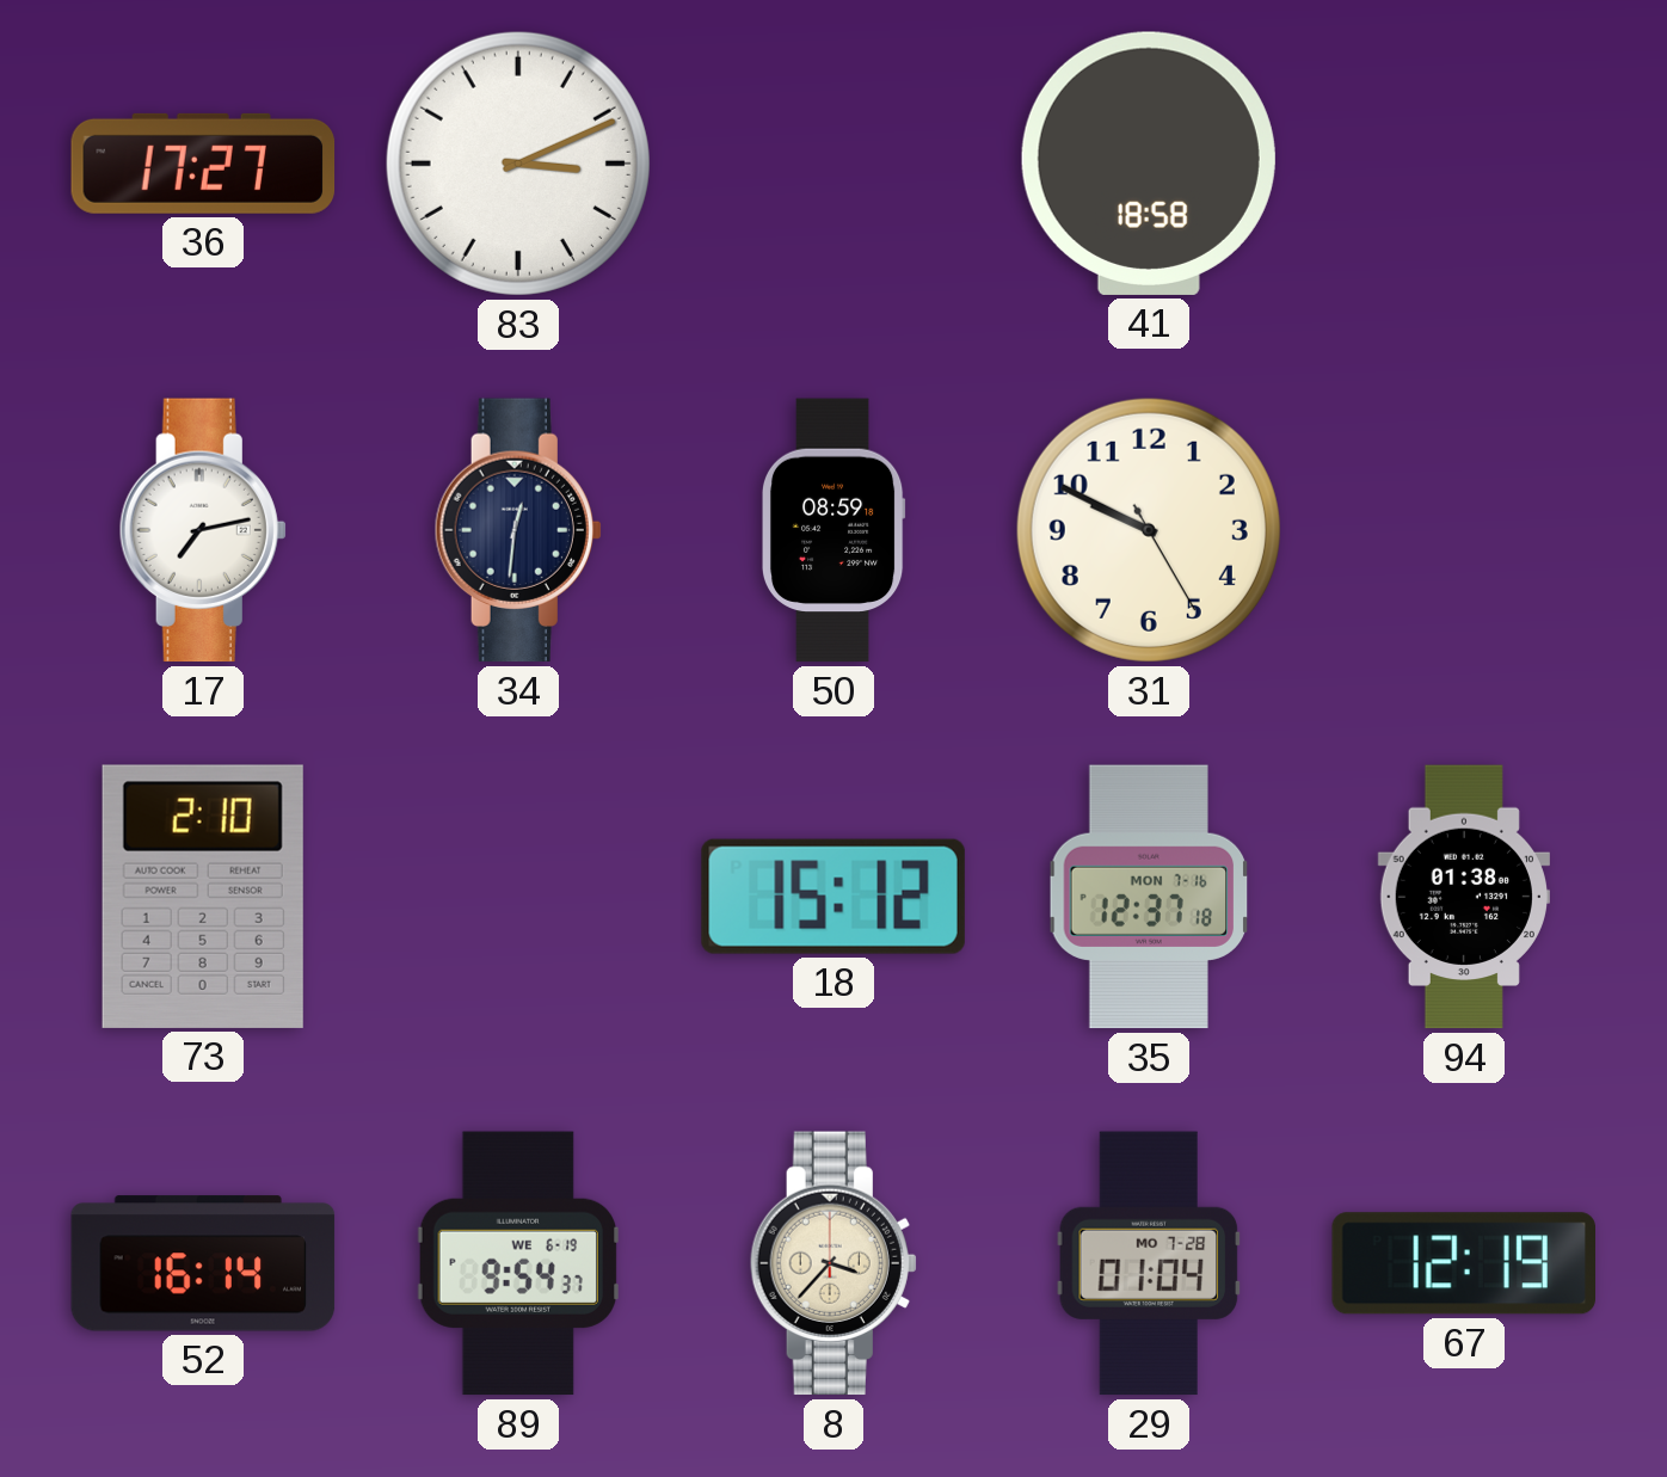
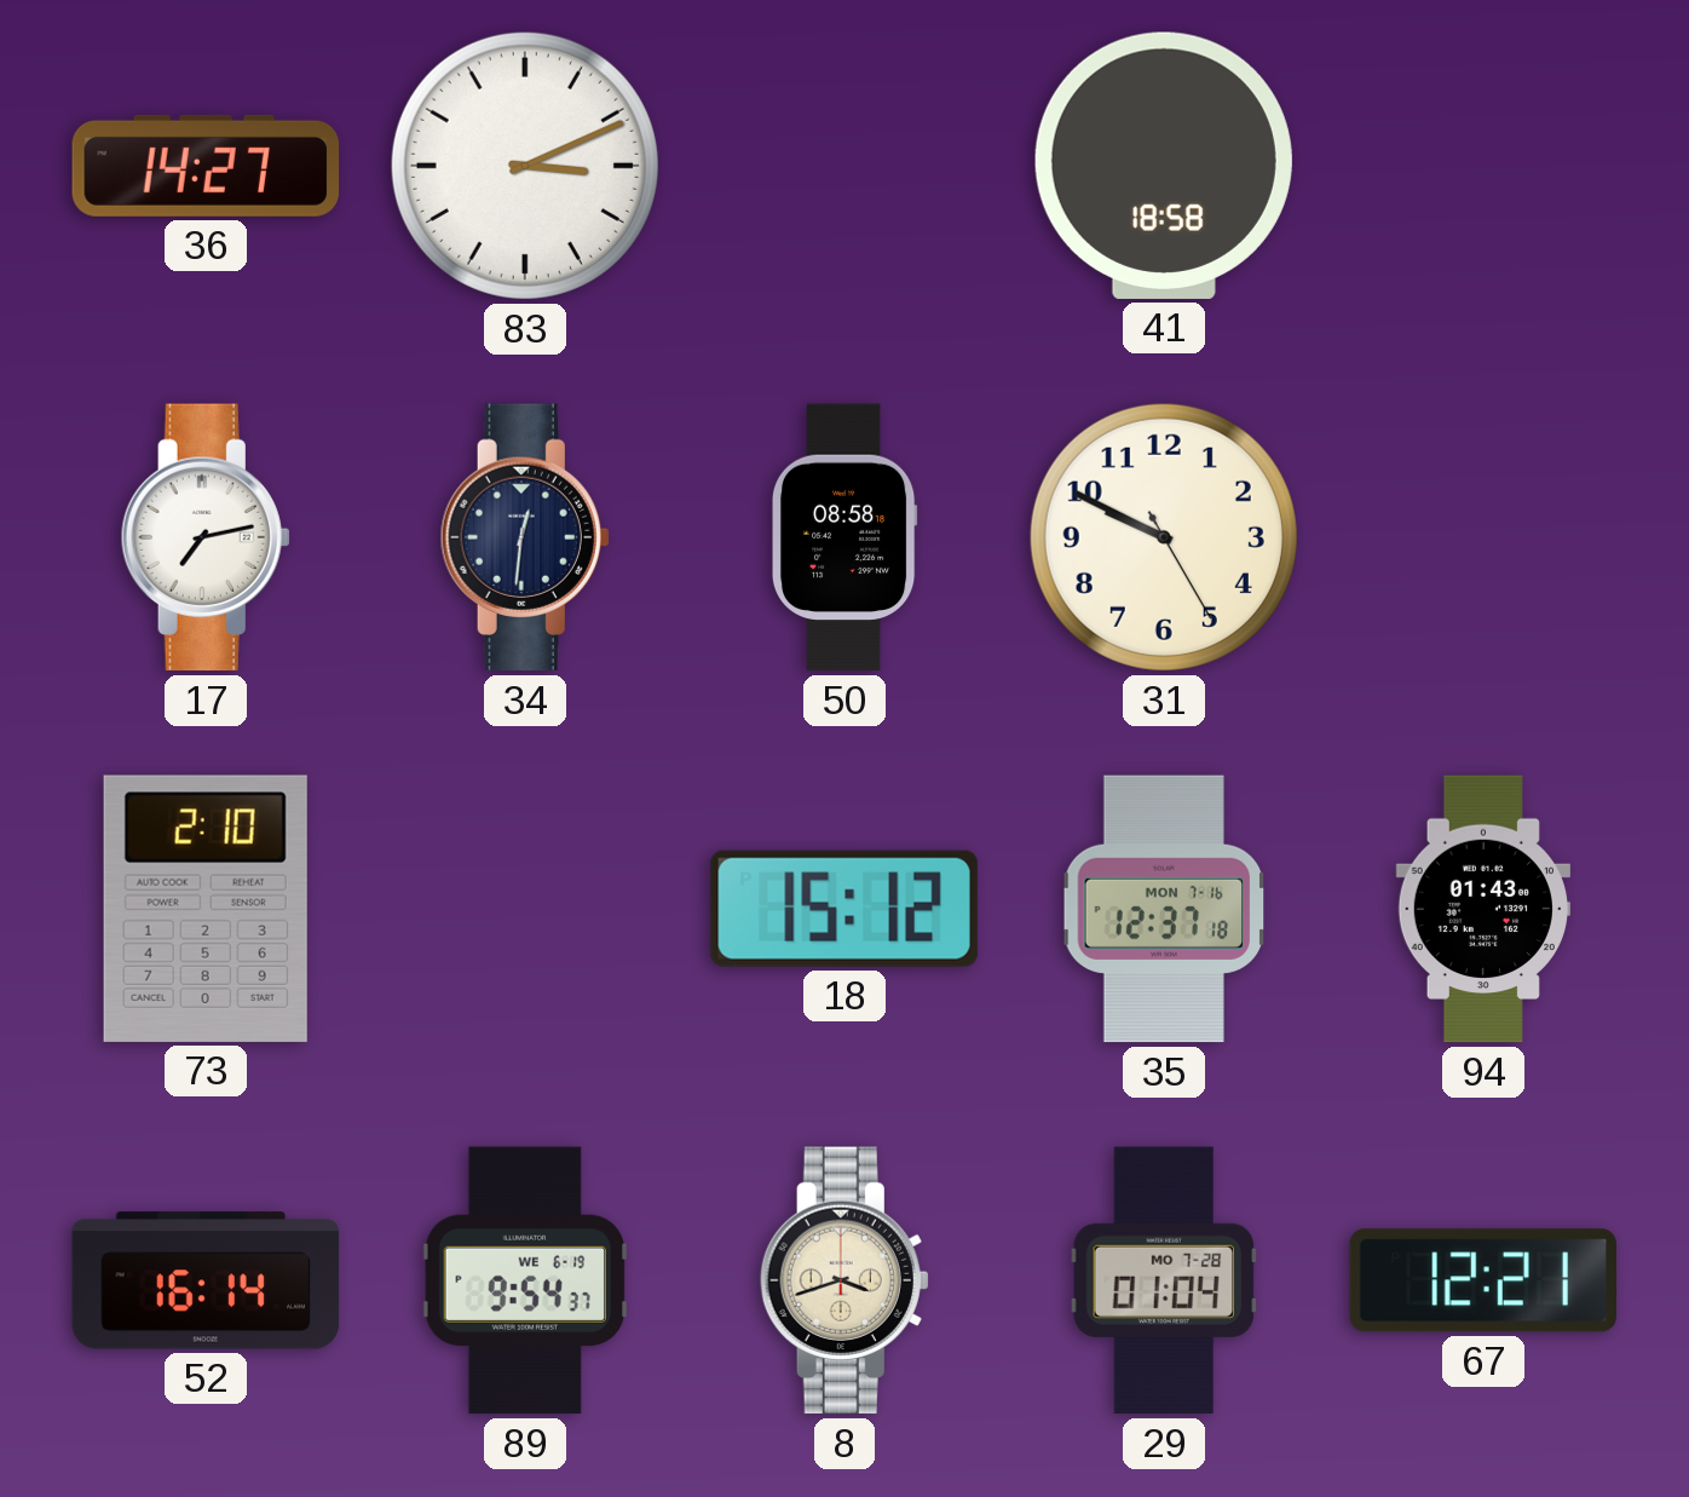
36: 17:27 -> 14:27
50: 08:59 -> 08:58
94: 01:38 -> 01:43
8: 3:37 -> 3:42
67: 12:19 -> 12:21
